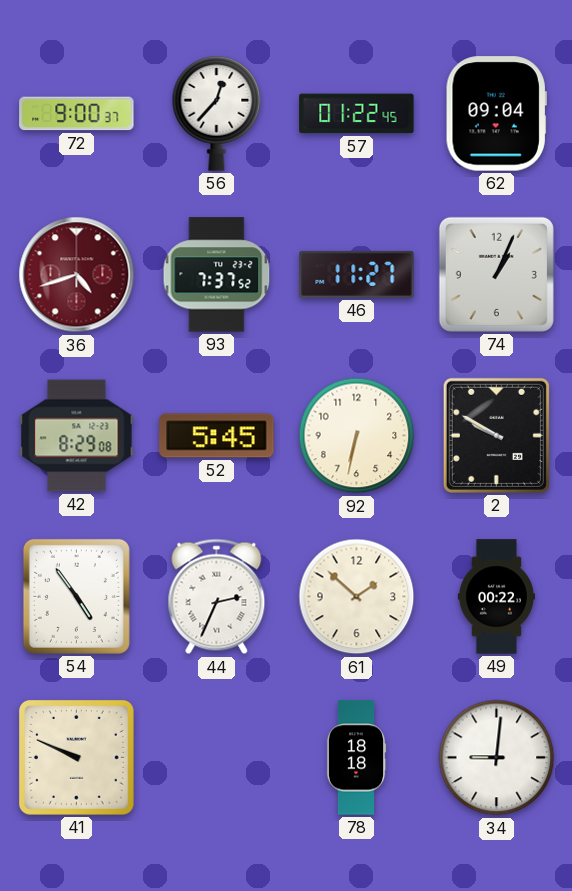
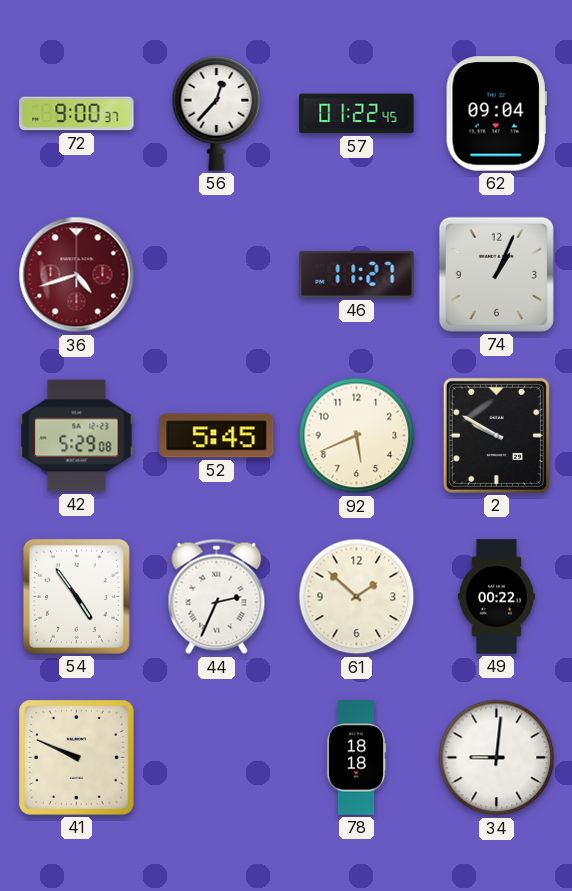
93: 7:37 -> none
42: 8:29 -> 5:29
92: 6:32 -> 5:41
